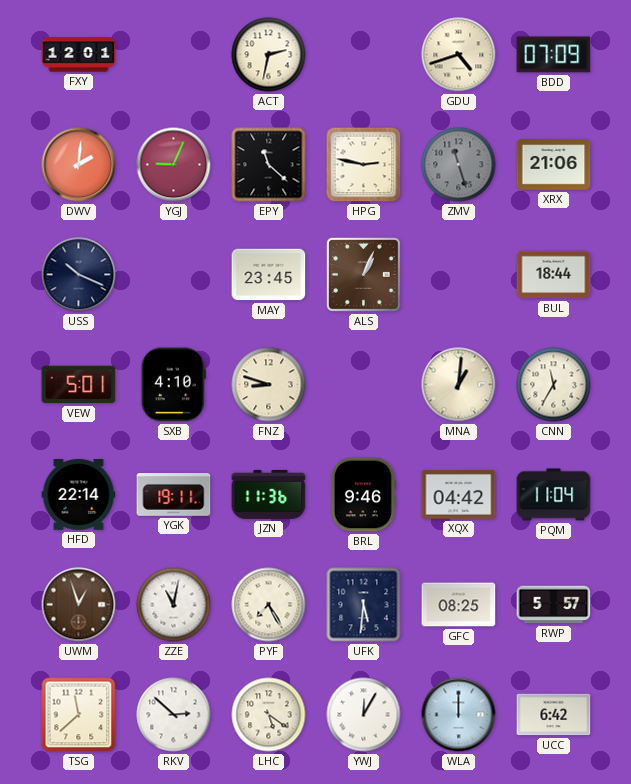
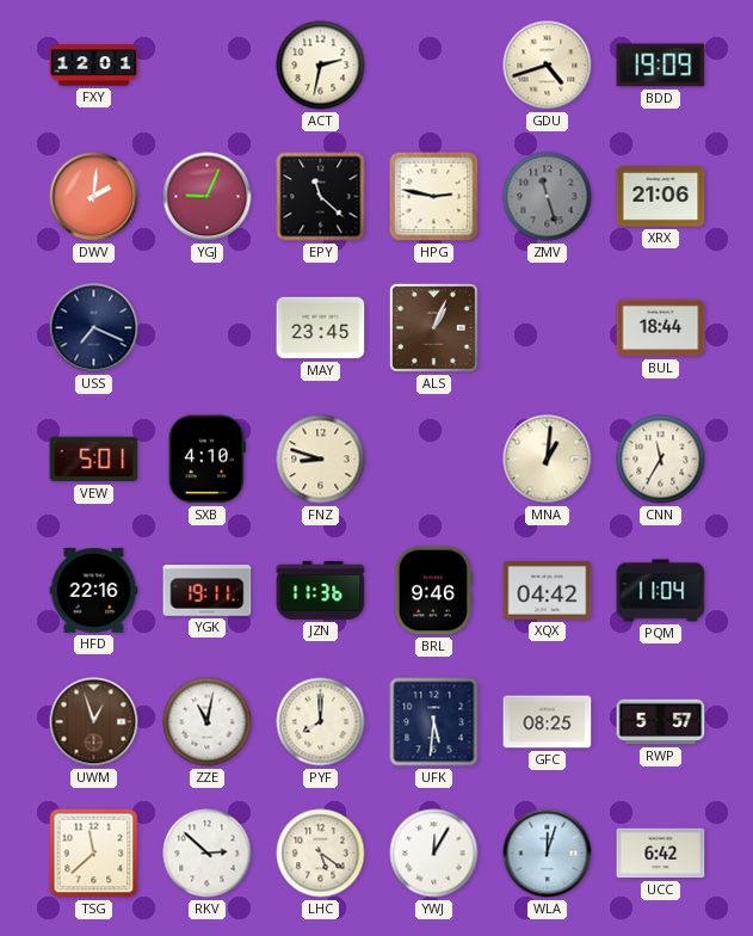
BDD: 07:09 -> 19:09
USS: 10:19 -> 7:19
HFD: 22:14 -> 22:16
PYF: 7:25 -> 8:00
WLA: 12:00 -> 12:03
